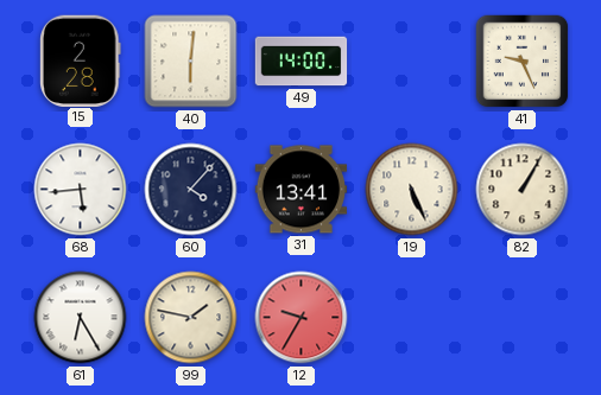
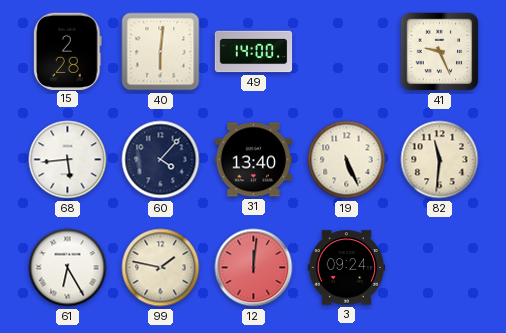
31: 13:41 -> 13:40
82: 1:05 -> 11:31
12: 9:35 -> 12:01
3: none -> 09:24
